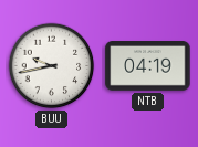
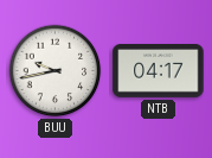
NTB: 04:19 -> 04:17
